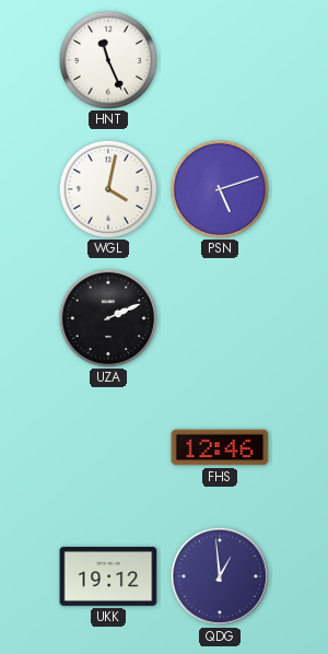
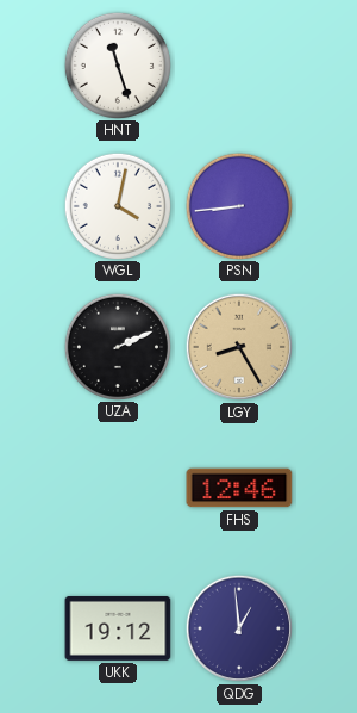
HNT: 11:26 -> 11:27
PSN: 5:12 -> 8:44
LGY: none -> 8:25
